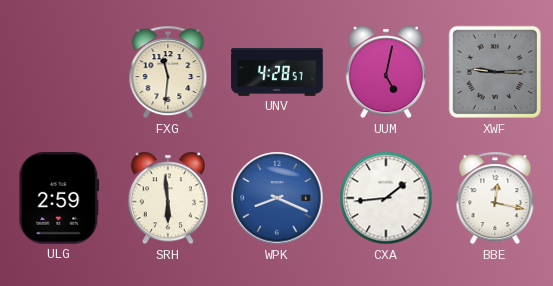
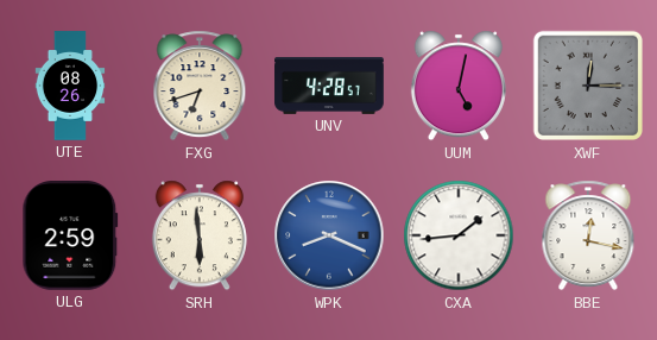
UTE: none -> 08:26
FXG: 11:31 -> 6:42
XWF: 9:15 -> 12:15
